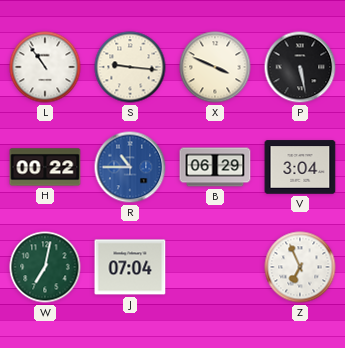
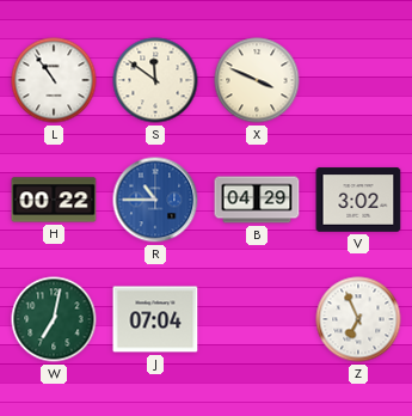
S: 9:16 -> 11:51
P: 5:28 -> none
B: 06:29 -> 04:29
V: 3:04 -> 3:02
